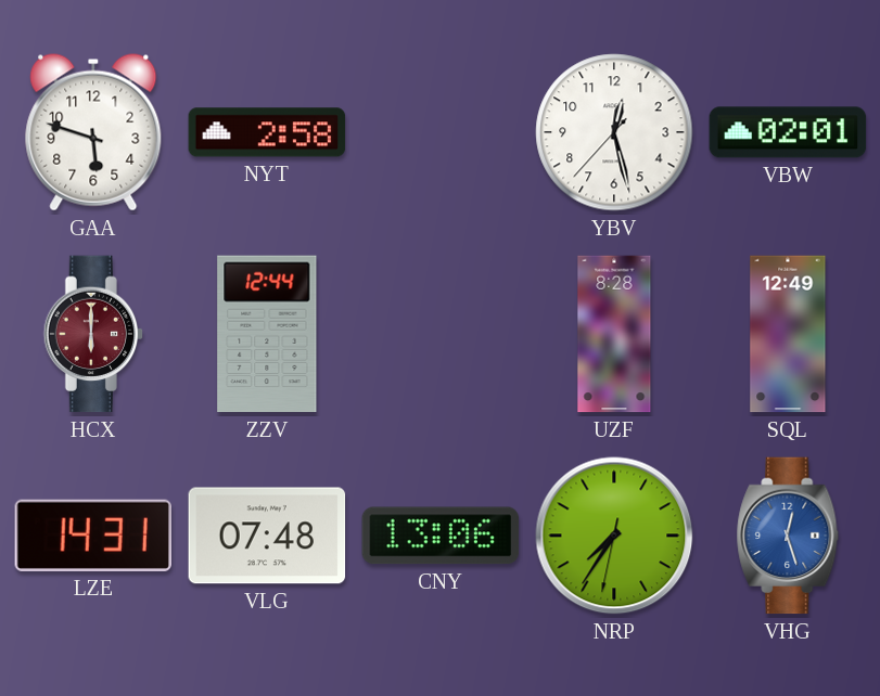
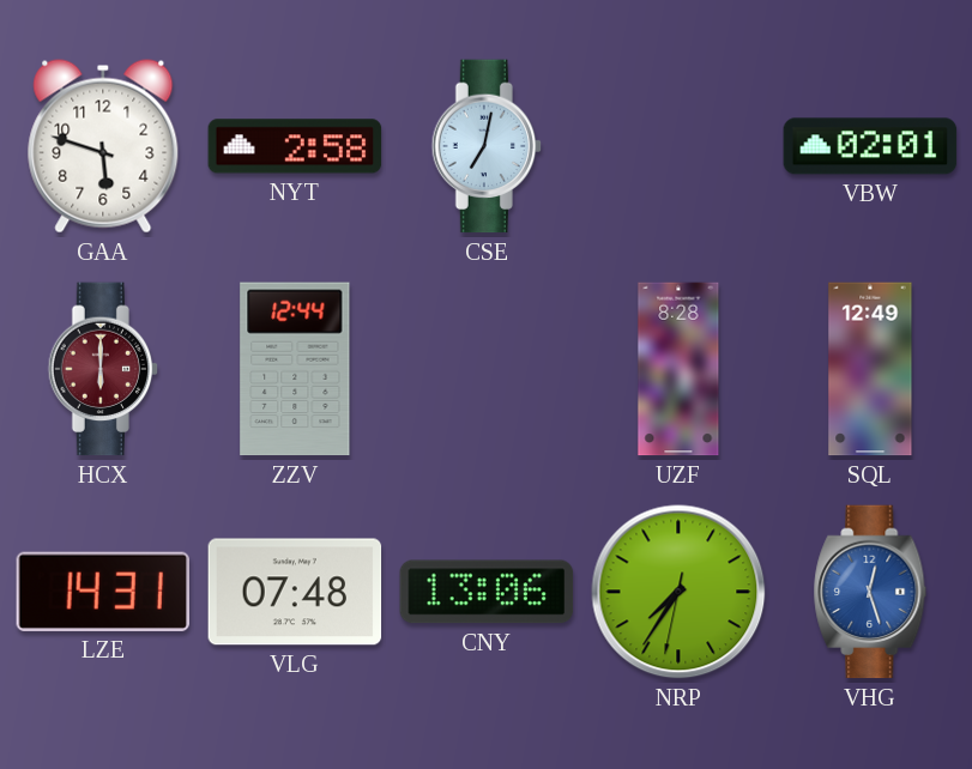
CSE: none -> 7:02
YBV: 12:27 -> none
